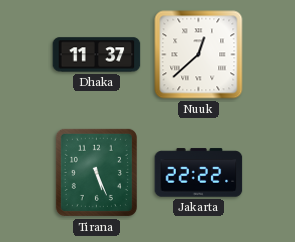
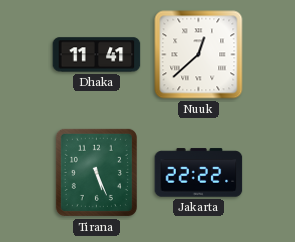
Dhaka: 11:37 -> 11:41
